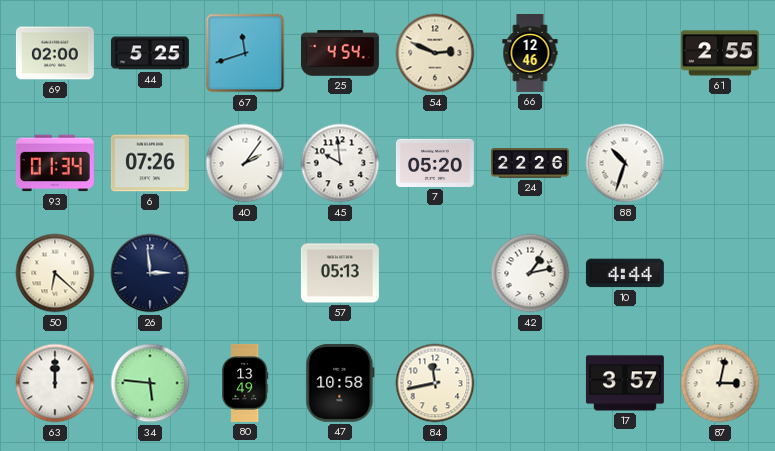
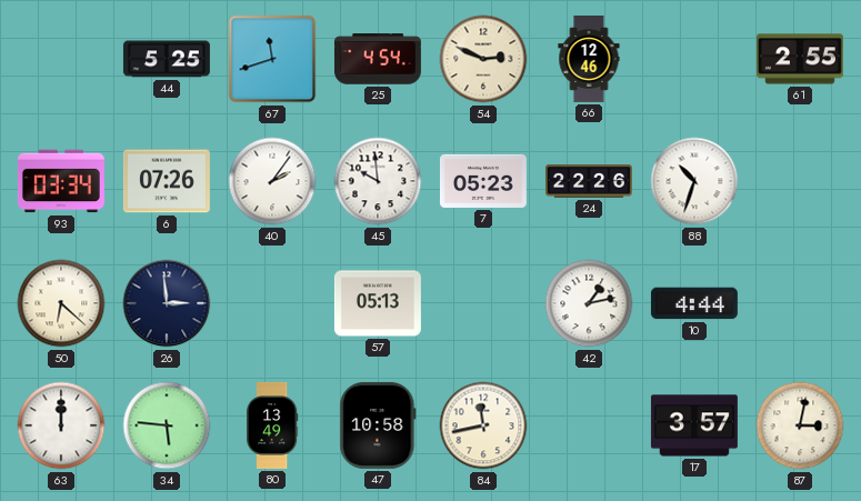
69: 02:00 -> none
93: 01:34 -> 03:34
7: 05:20 -> 05:23
